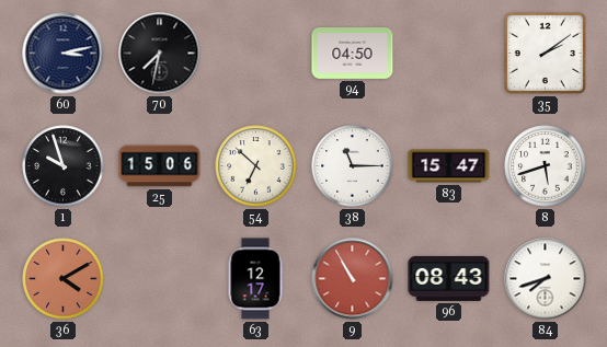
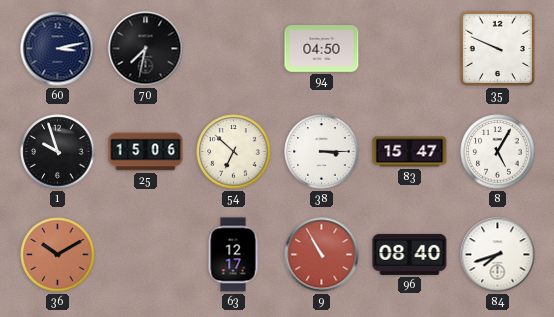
35: 2:09 -> 9:49
38: 11:15 -> 3:15
8: 5:42 -> 5:05
36: 4:10 -> 10:10
96: 08:43 -> 08:40
